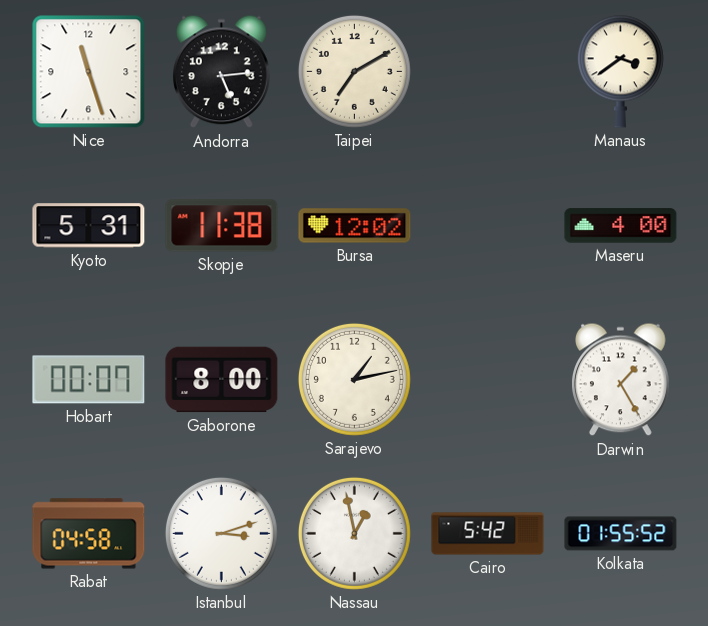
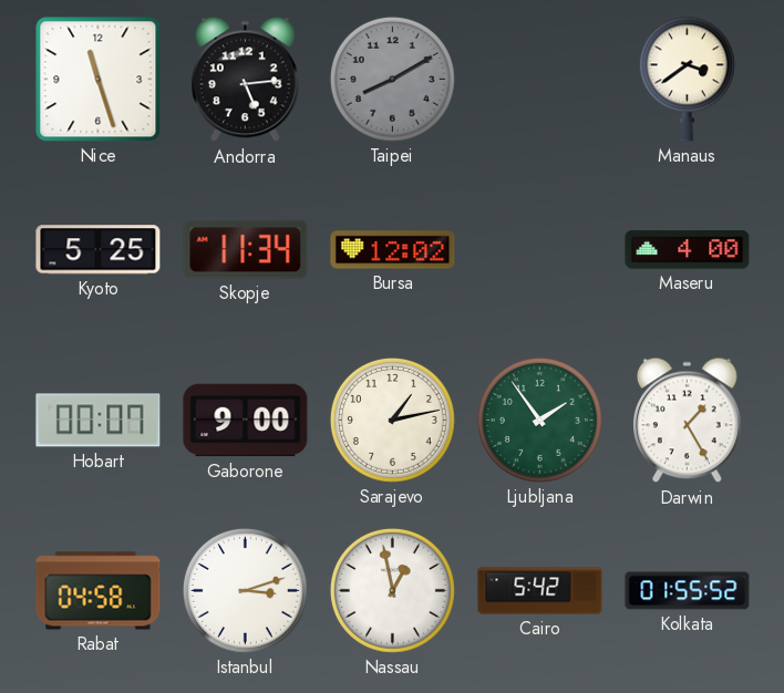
Taipei: 7:10 -> 8:10
Taipei dial: cream -> grey
Kyoto: 5:31 -> 5:25
Skopje: 11:38 -> 11:34
Gaborone: 8:00 -> 9:00
Ljubljana: none -> 1:54
